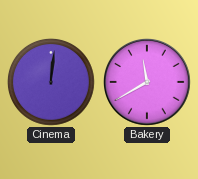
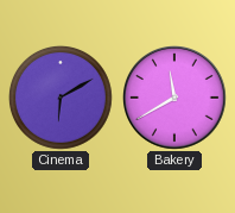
Cinema: 12:01 -> 6:10
